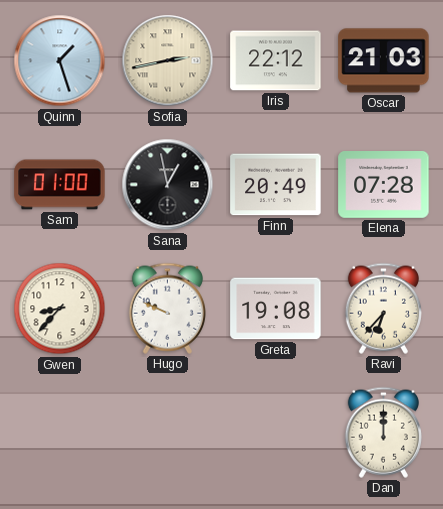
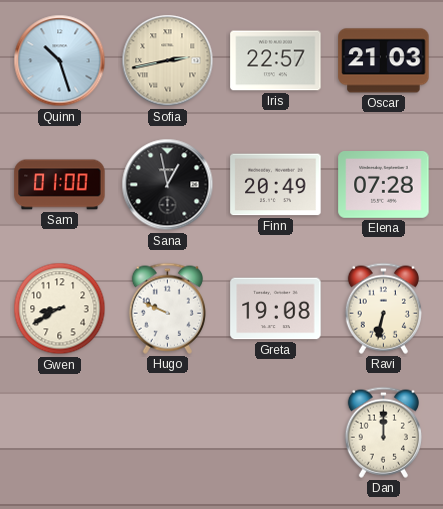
Quinn: 1:27 -> 10:27
Iris: 22:12 -> 22:57
Gwen: 8:37 -> 8:40
Ravi: 6:37 -> 6:32
